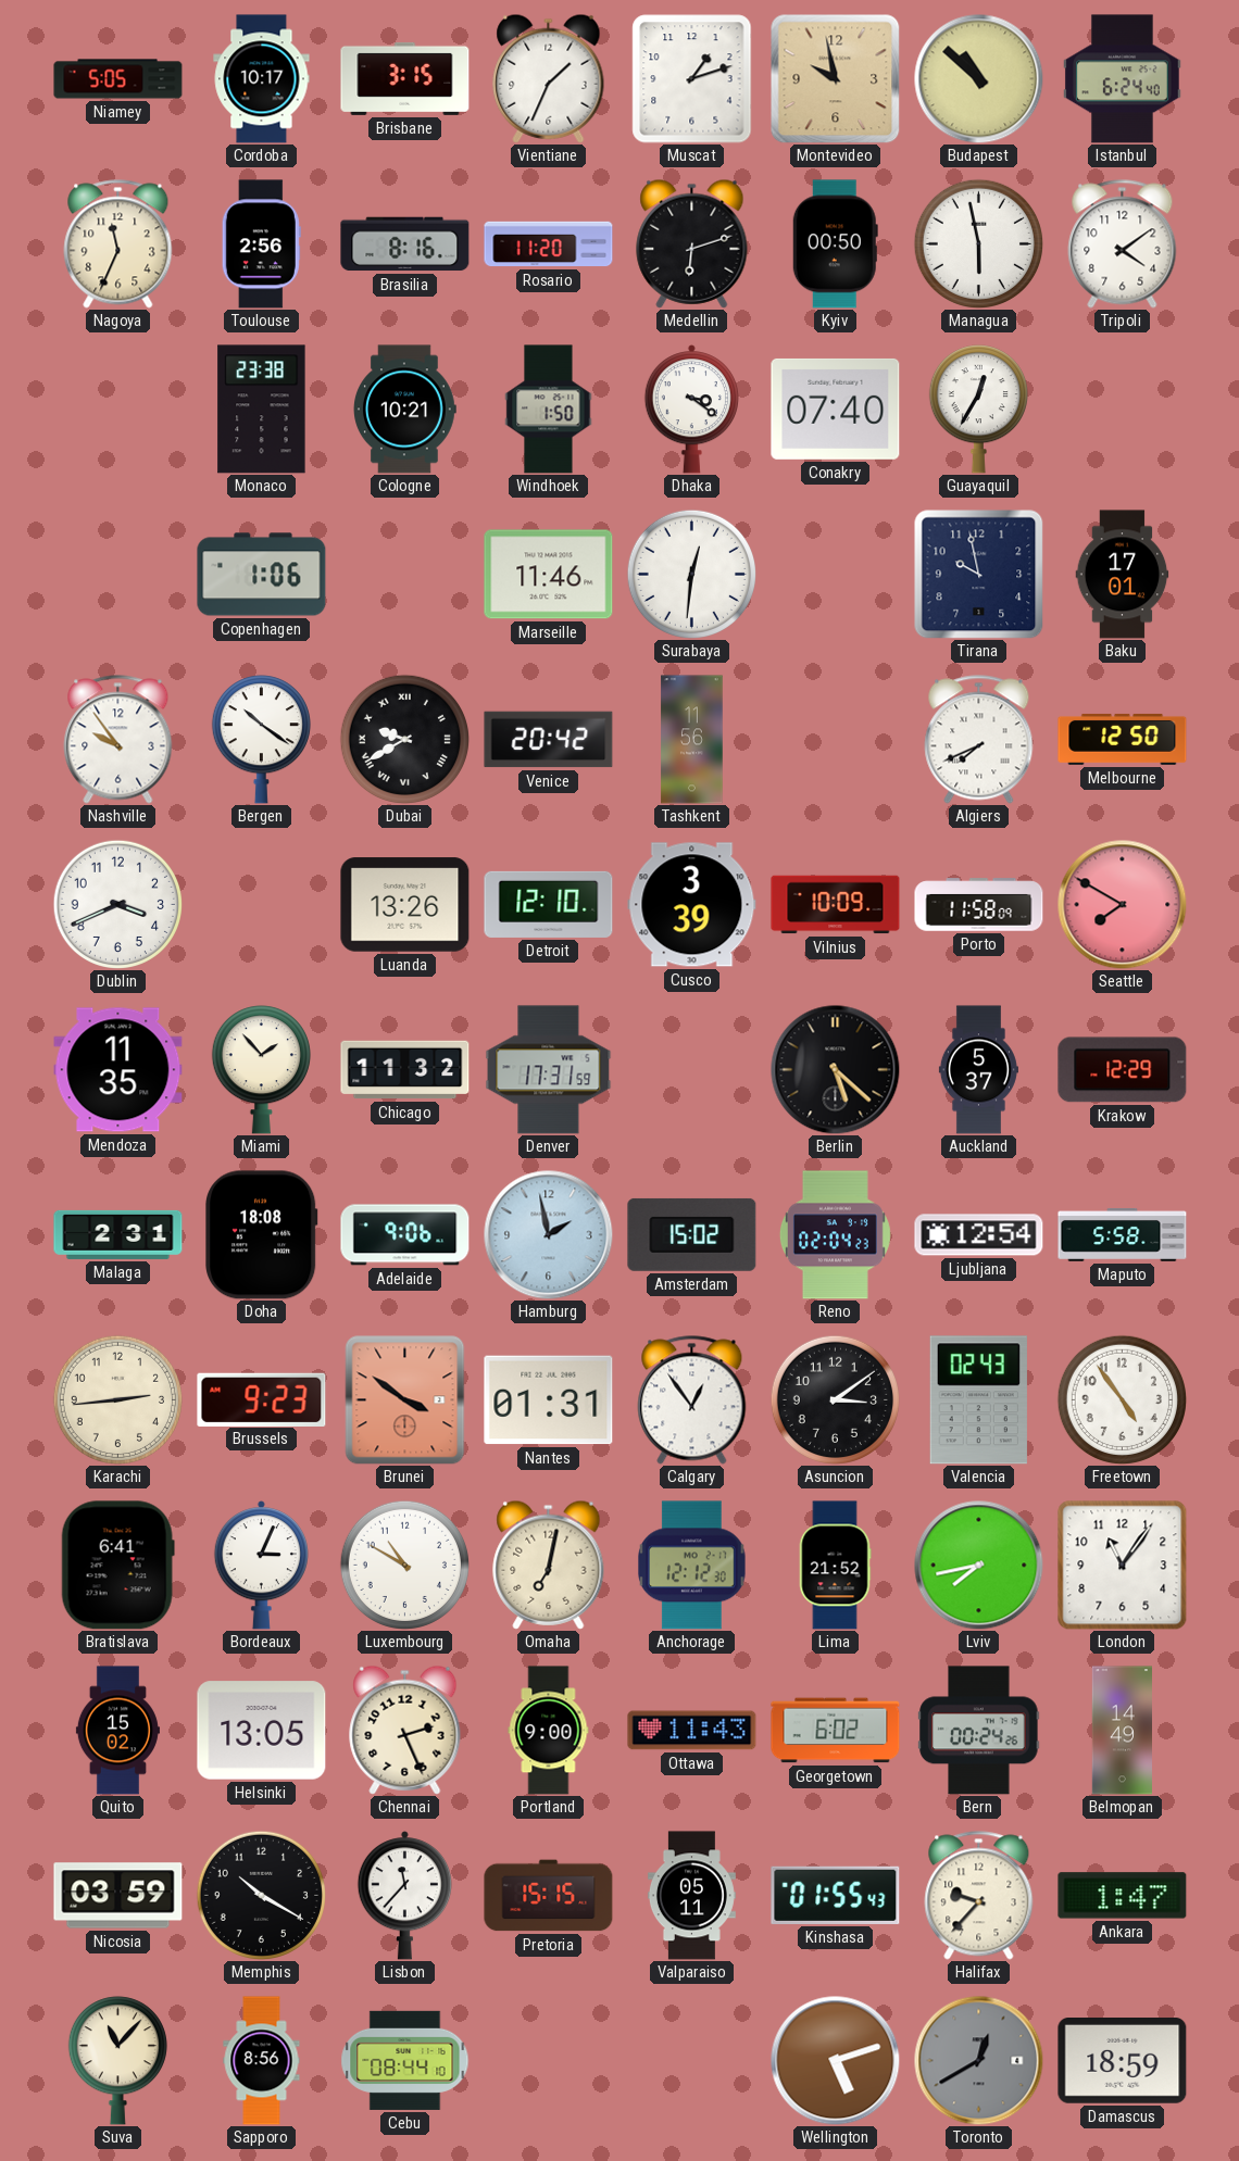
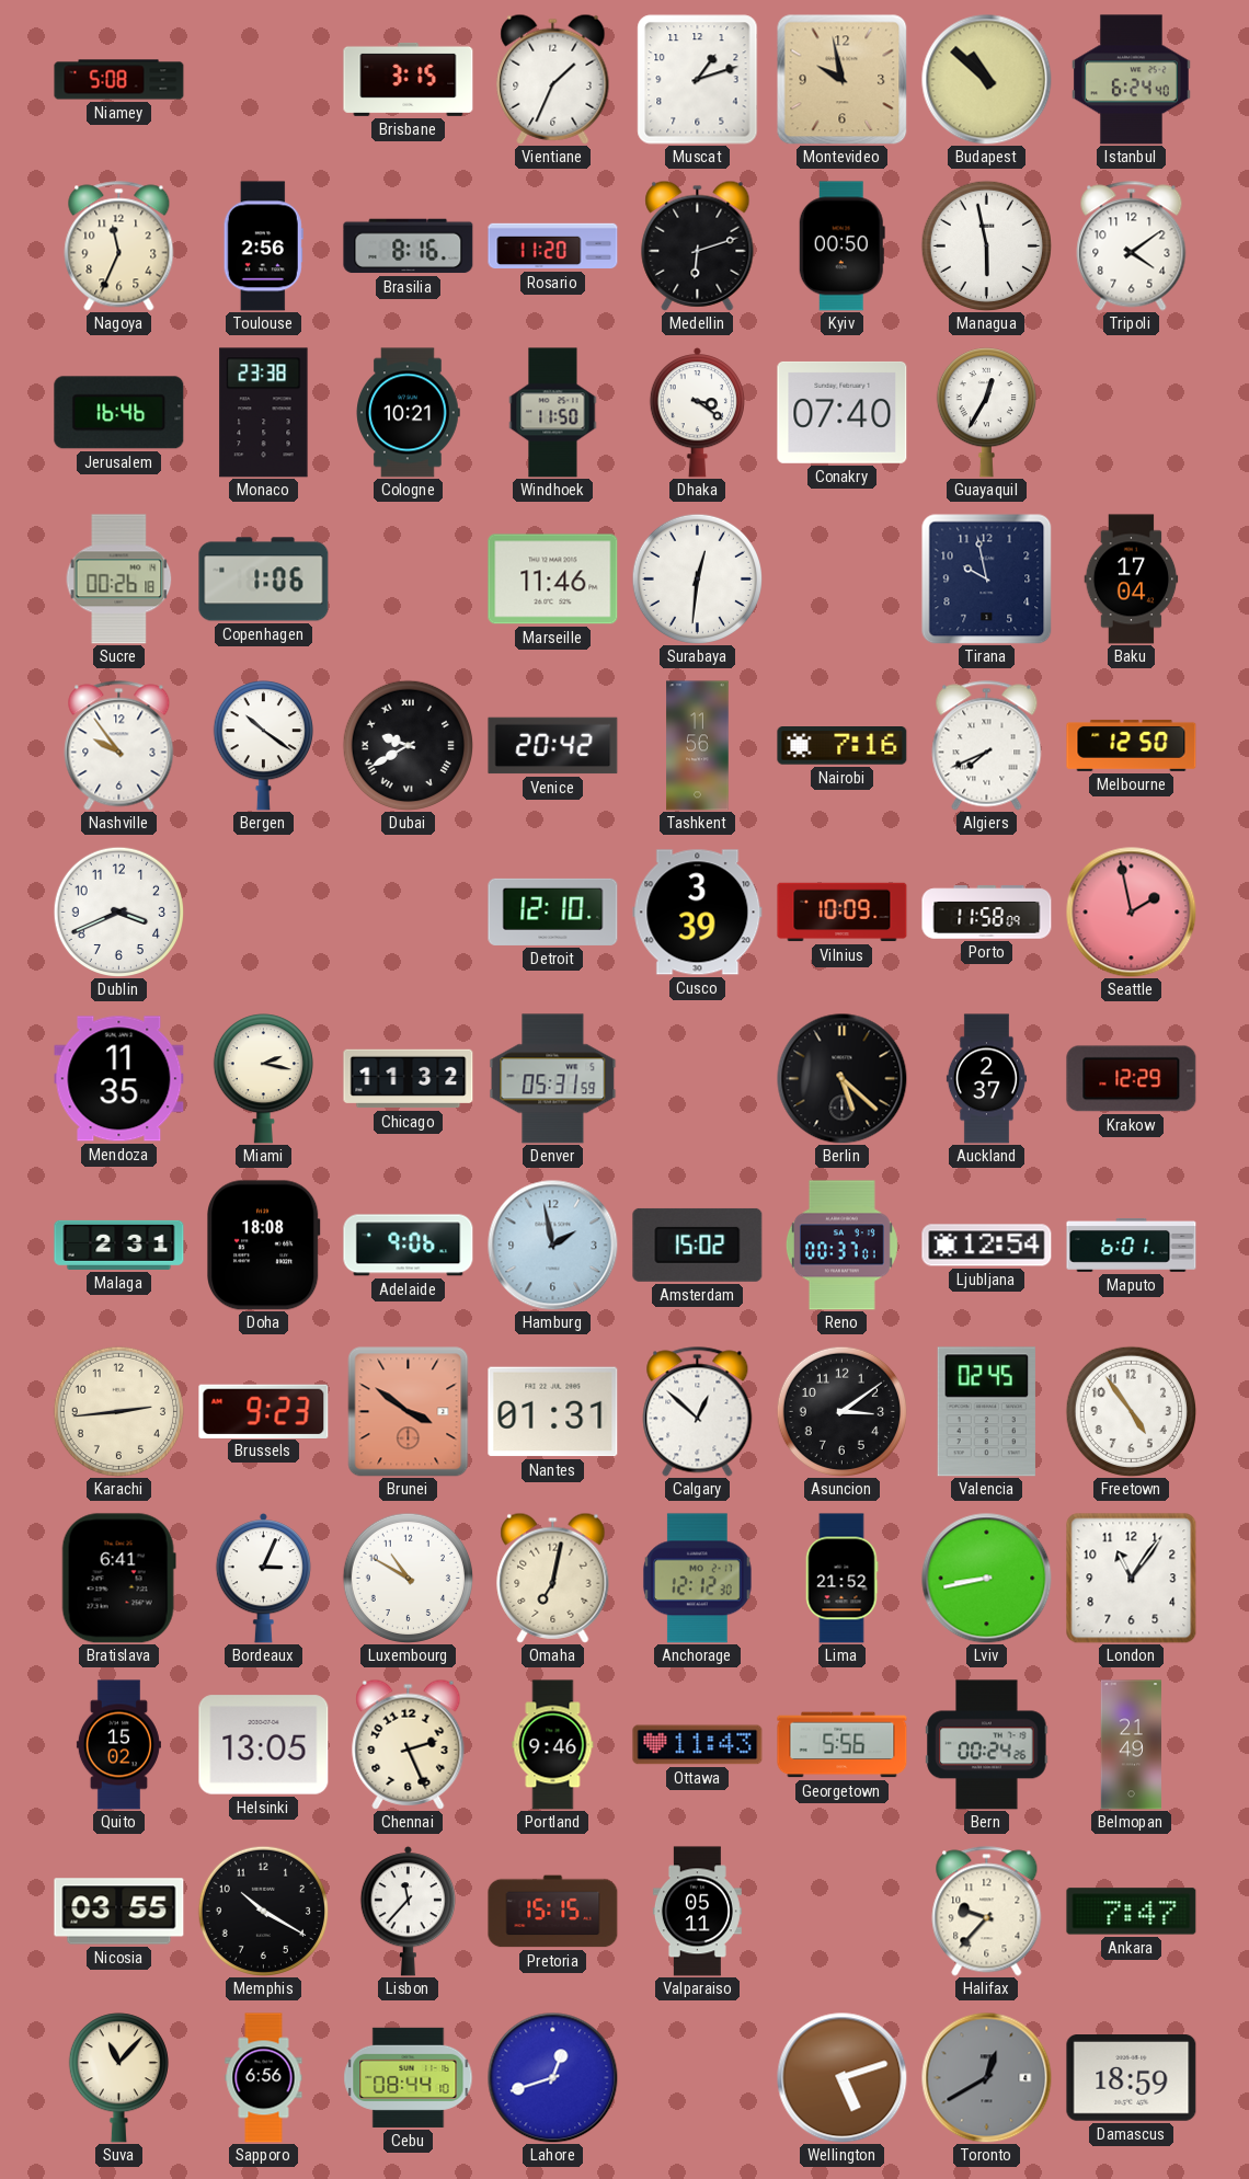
Niamey: 5:05 -> 5:08
Cordoba: 10:17 -> none
Jerusalem: none -> 16:46
Windhoek: 1:50 -> 11:50
Sucre: none -> 00:26
Baku: 17:01 -> 17:04
Nairobi: none -> 7:16
Luanda: 13:26 -> none
Seattle: 7:50 -> 1:58
Miami: 1:53 -> 2:17
Denver: 17:31 -> 05:31
Auckland: 5:37 -> 2:37
Reno: 02:04 -> 00:37
Maputo: 5:58 -> 6:01
Calgary: 12:54 -> 12:52
Valencia: 02:43 -> 02:45
Lviv: 7:43 -> 8:43
Portland: 9:00 -> 9:46
Georgetown: 6:02 -> 5:56
Belmopan: 14:49 -> 21:49
Nicosia: 03:59 -> 03:55
Kinshasa: 01:55 -> none
Ankara: 1:47 -> 7:47
Sapporo: 8:56 -> 6:56
Lahore: none -> 12:42
